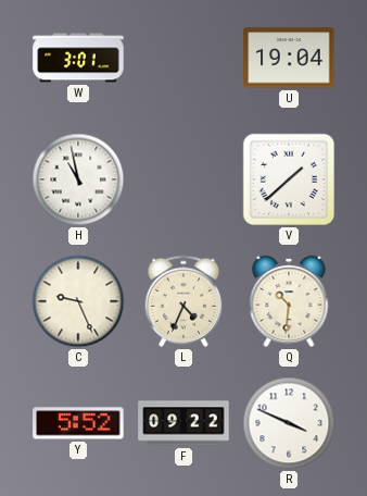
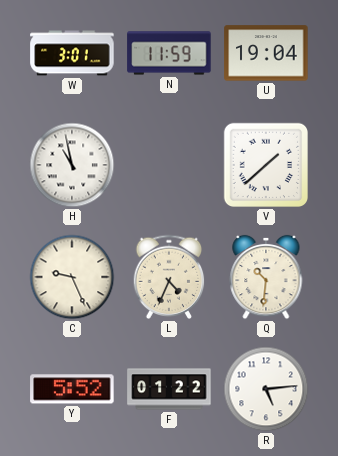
N: none -> 11:59
F: 09:22 -> 01:22
R: 3:49 -> 5:14
